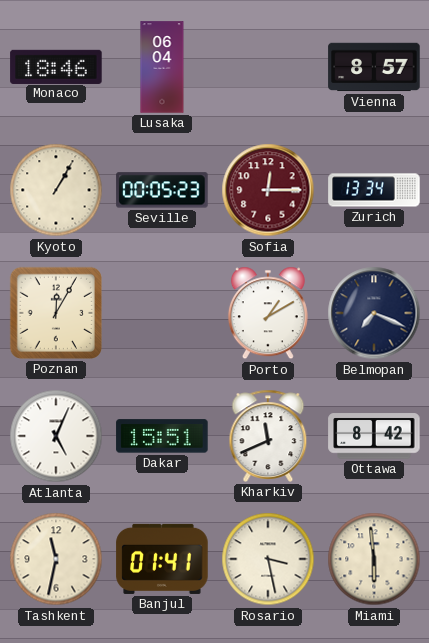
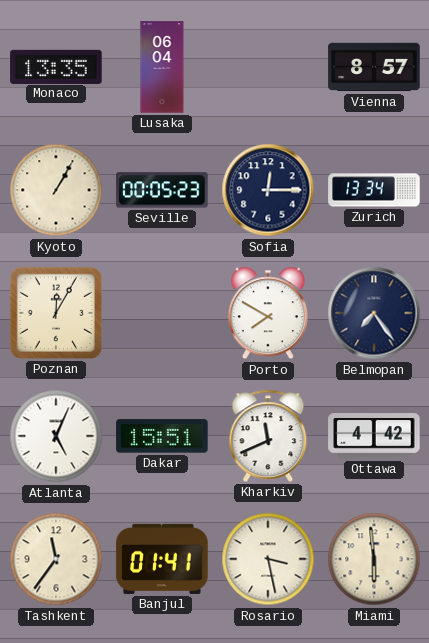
Monaco: 18:46 -> 13:35
Sofia dial: burgundy -> navy
Porto: 1:10 -> 7:50
Belmopan: 7:19 -> 7:24
Ottawa: 8:42 -> 4:42
Tashkent: 11:32 -> 11:36
